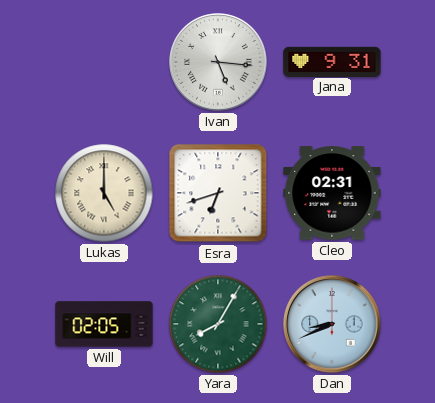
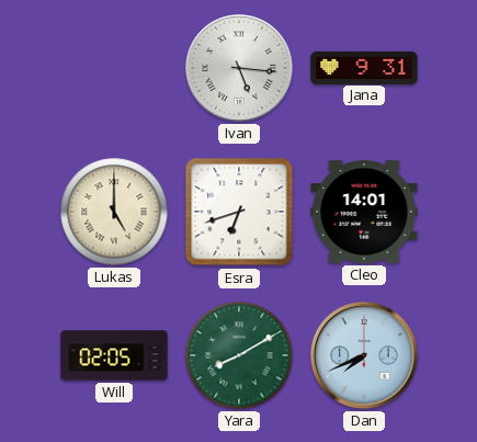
Cleo: 02:31 -> 14:01
Yara: 8:05 -> 8:10
Dan: 8:41 -> 7:41
